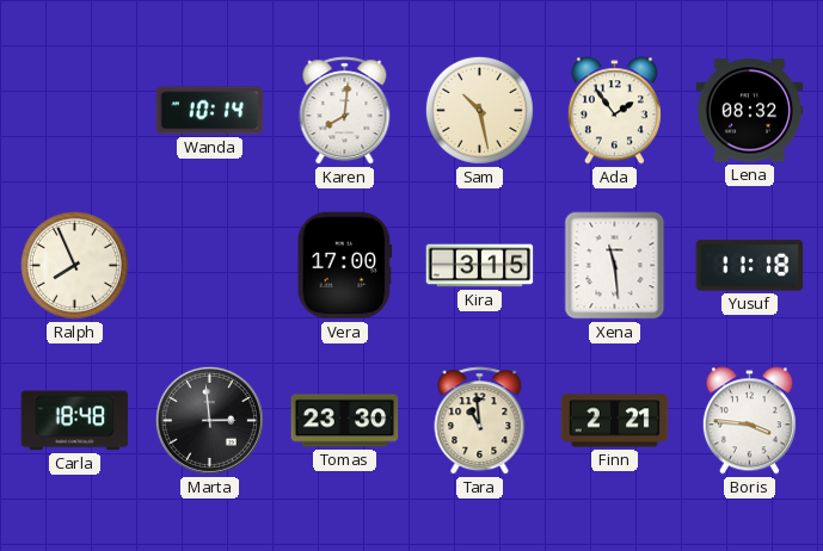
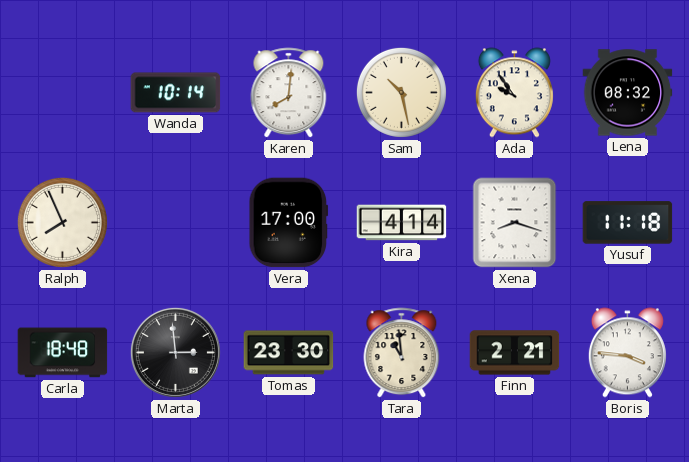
Ada: 1:54 -> 9:54
Kira: 3:15 -> 4:14
Xena: 11:29 -> 8:18
